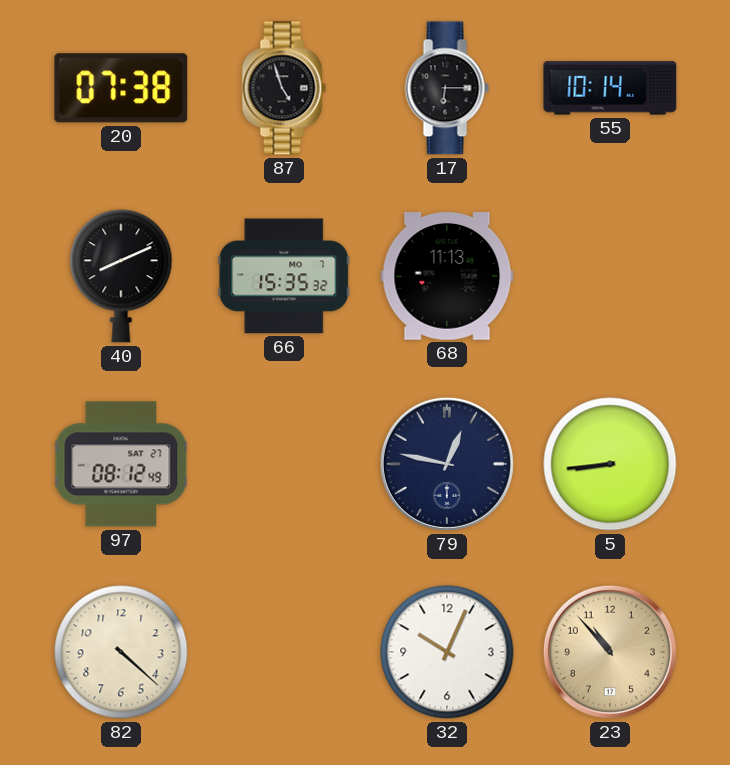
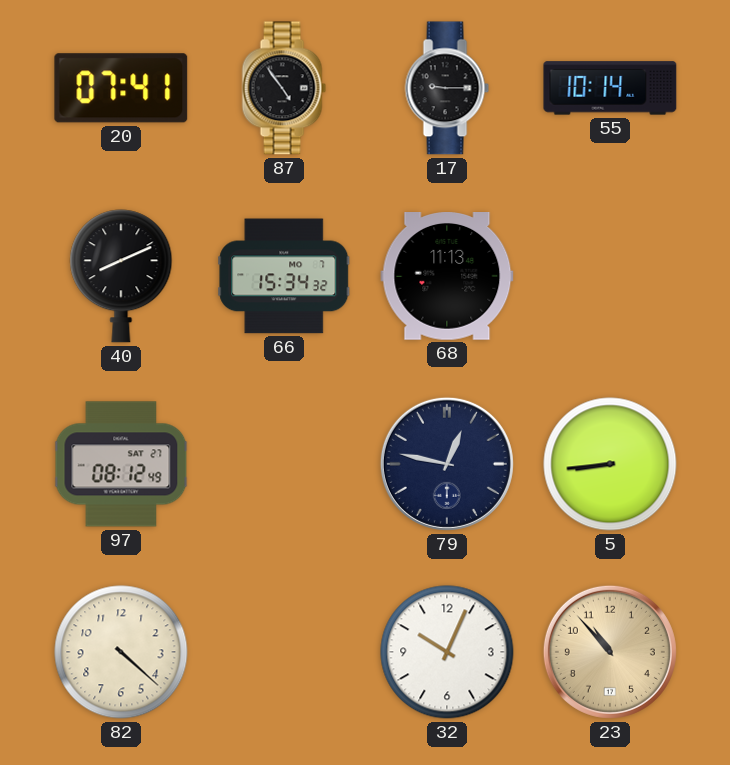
20: 07:38 -> 07:41
87: 4:57 -> 4:54
17: 6:15 -> 9:15
66: 15:35 -> 15:34
